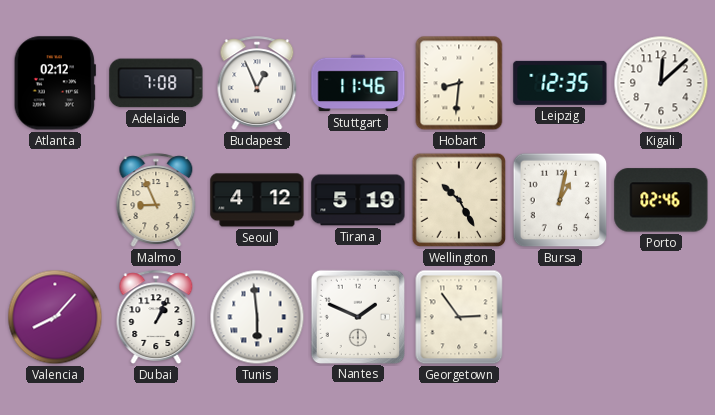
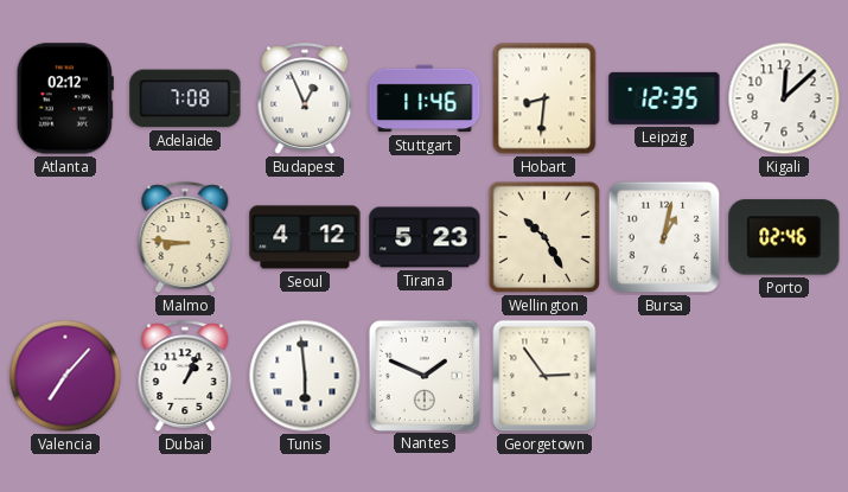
Malmo: 8:56 -> 8:46
Tirana: 5:19 -> 5:23
Valencia: 8:07 -> 7:07
